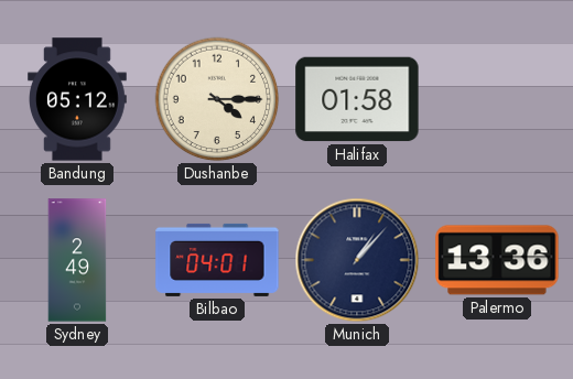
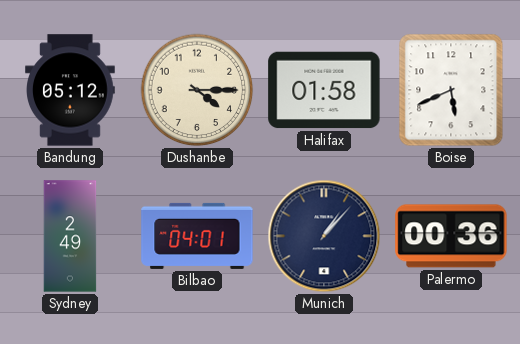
Boise: none -> 5:41
Palermo: 13:36 -> 00:36
